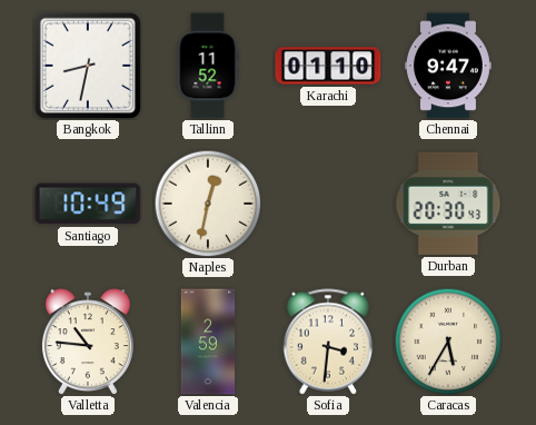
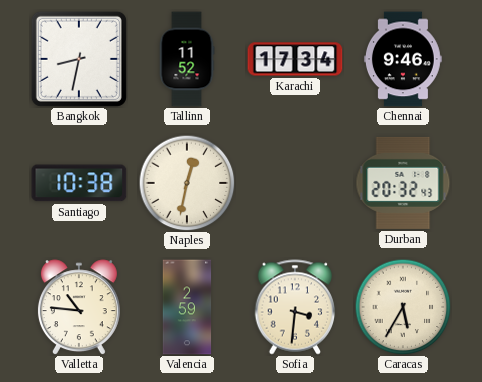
Karachi: 01:10 -> 17:34
Chennai: 9:47 -> 9:46
Santiago: 10:49 -> 10:38
Durban: 20:30 -> 20:32
